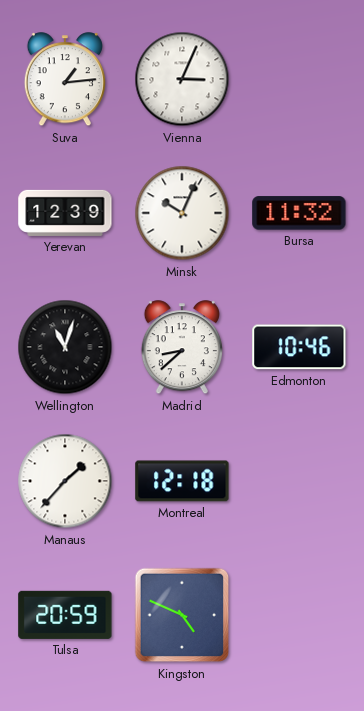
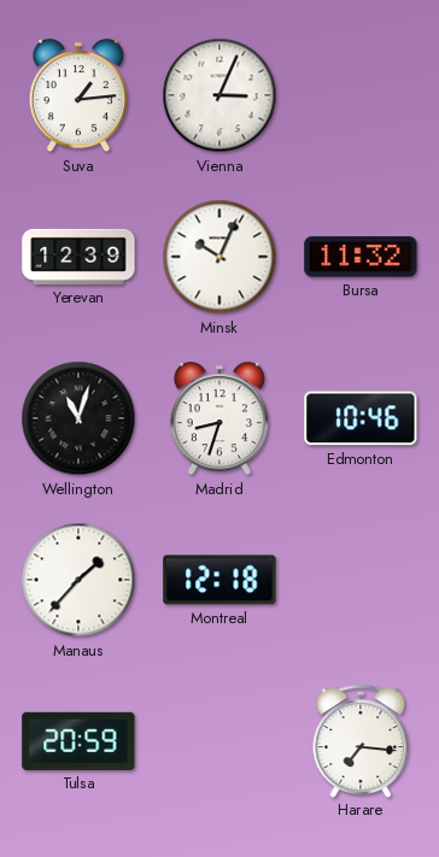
Madrid: 8:38 -> 8:33
Kingston: 4:49 -> none
Harare: none -> 7:16
